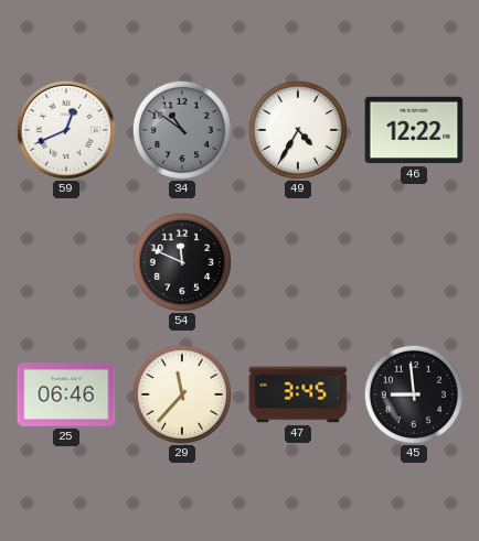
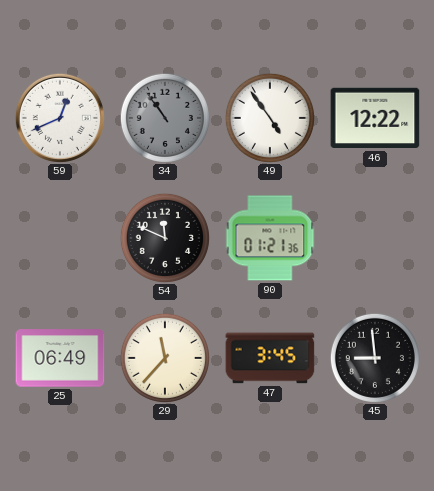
34: 10:51 -> 10:54
49: 4:35 -> 4:54
90: none -> 01:21
25: 06:46 -> 06:49
